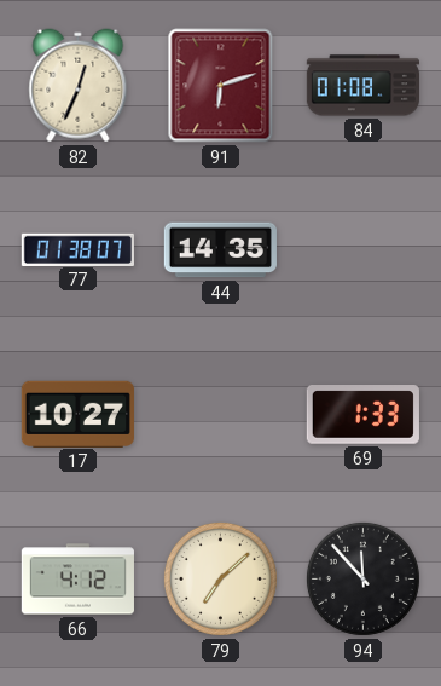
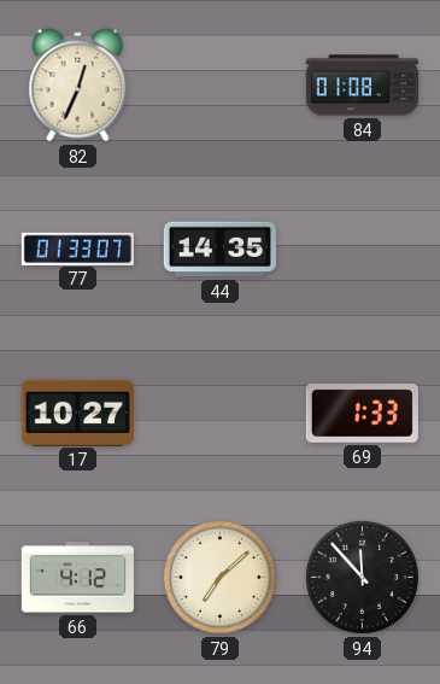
91: 6:12 -> none
77: 01:38 -> 01:33
